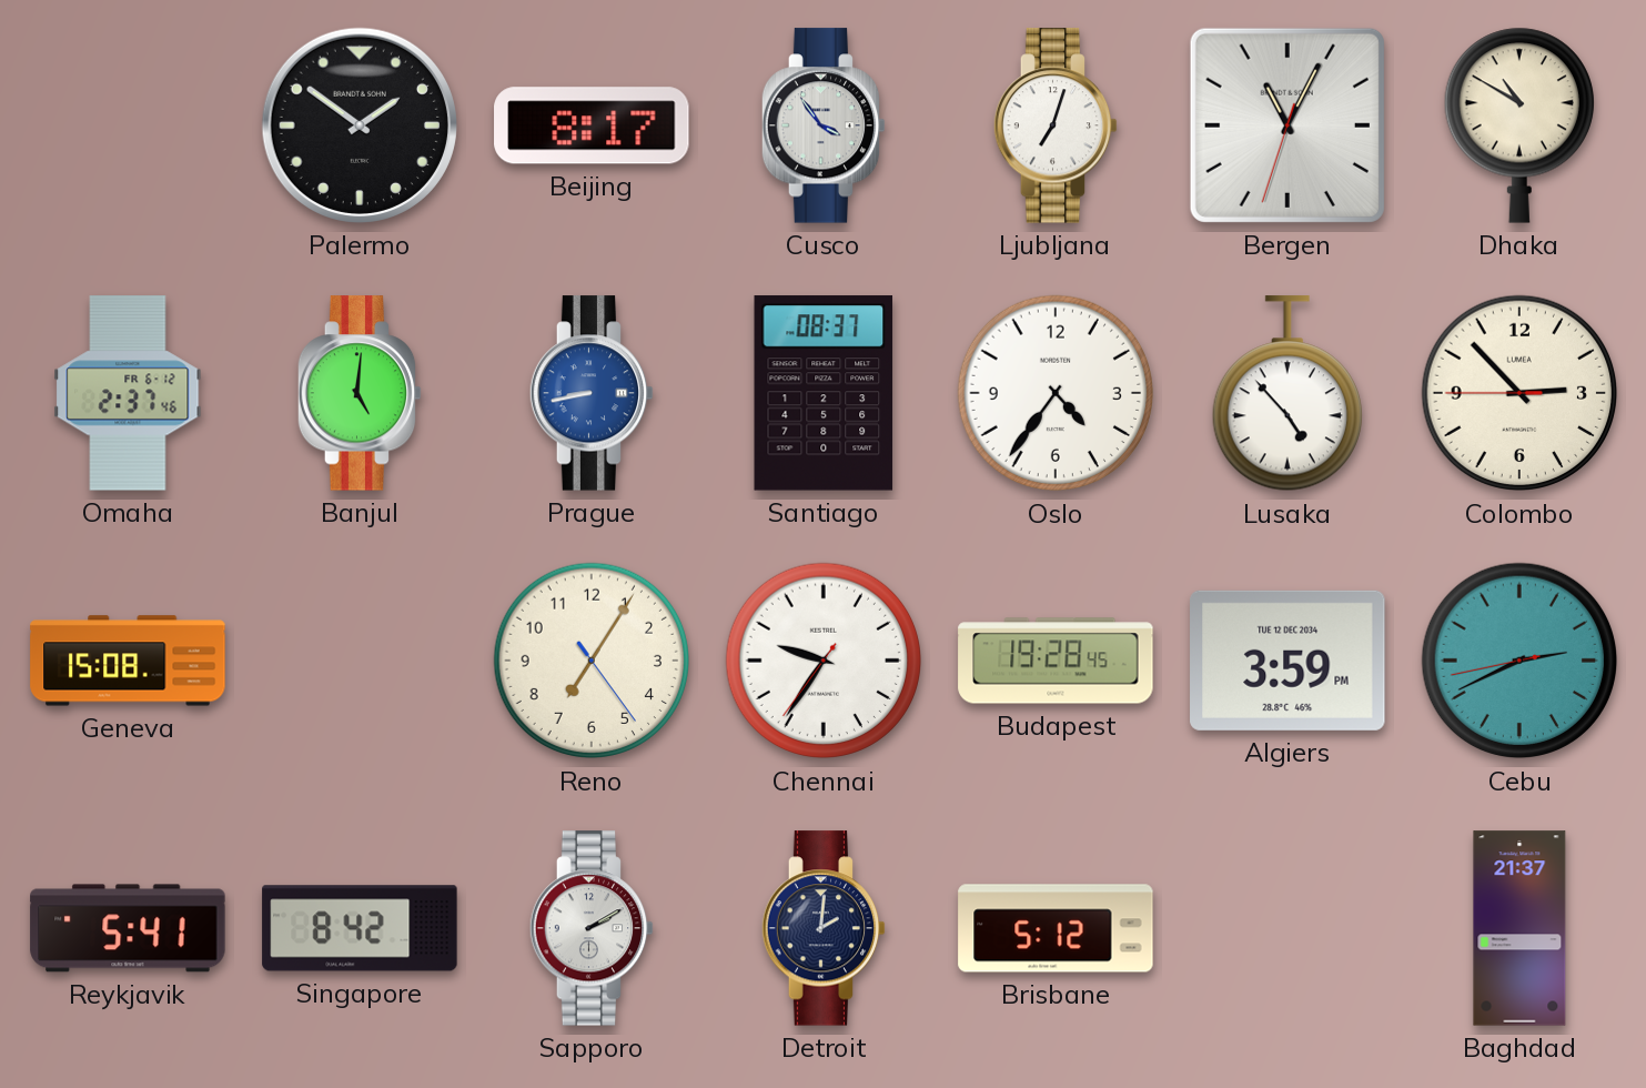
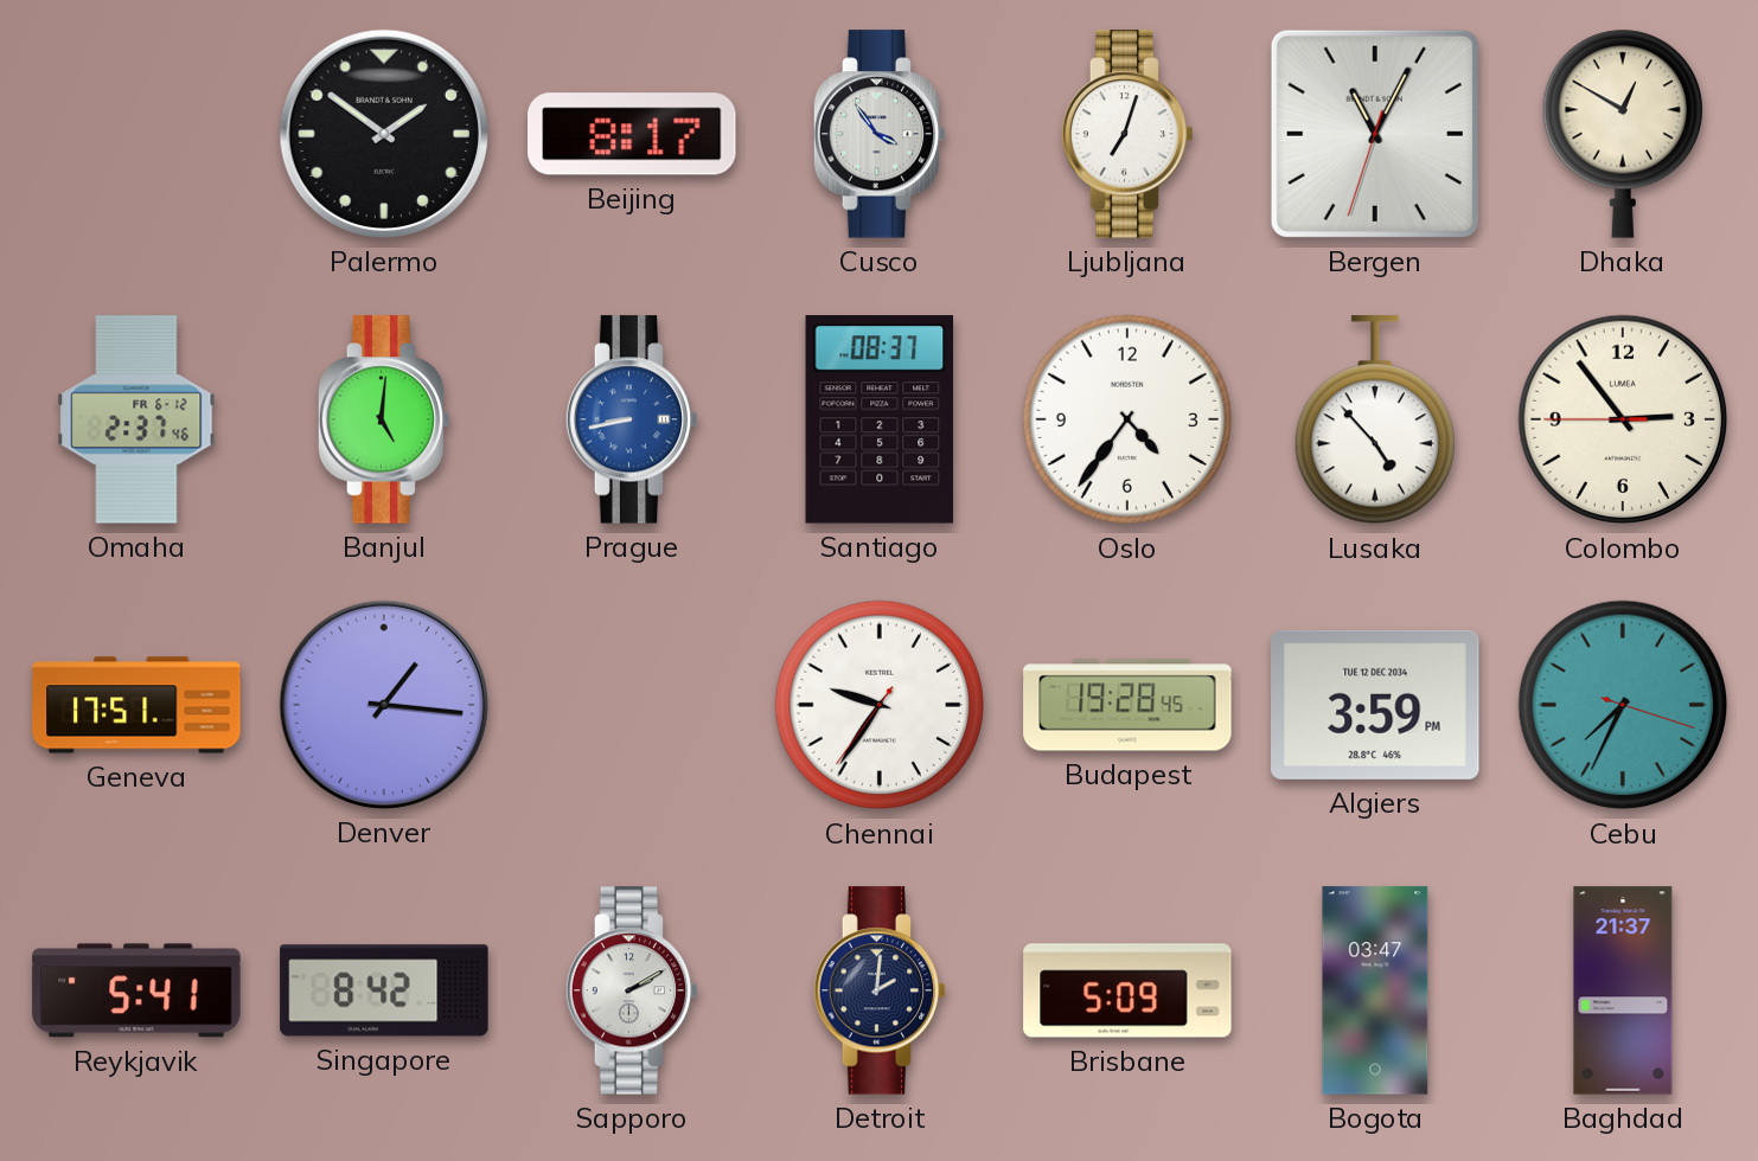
Dhaka: 10:50 -> 12:50
Colombo: 2:52 -> 2:53
Geneva: 15:08 -> 17:51
Denver: none -> 1:16
Reno: 7:05 -> none
Cebu: 2:40 -> 7:34
Brisbane: 5:12 -> 5:09
Bogota: none -> 03:47
